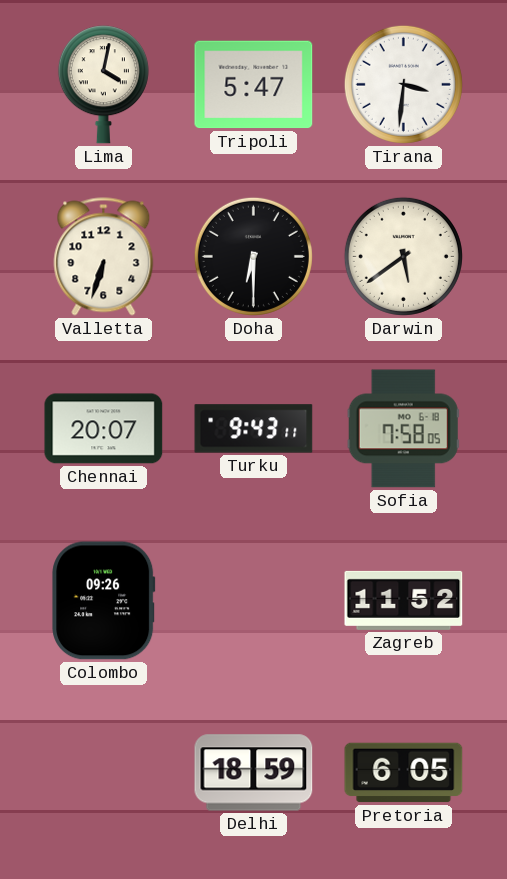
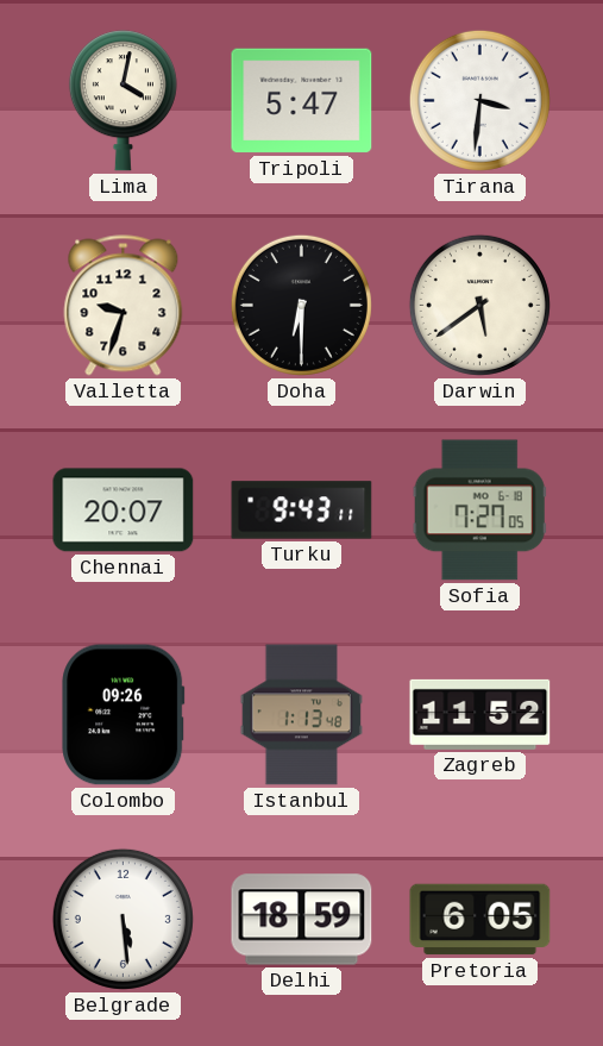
Valletta: 6:33 -> 9:33
Sofia: 7:58 -> 7:27
Istanbul: none -> 1:13
Belgrade: none -> 5:29
